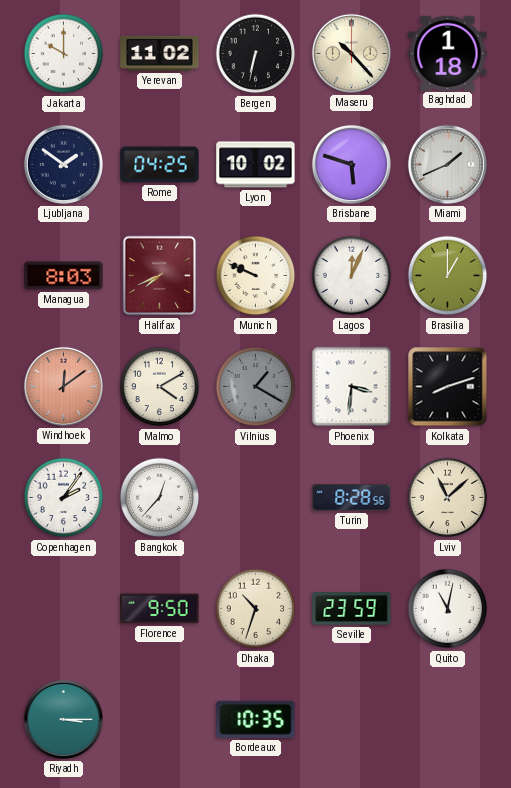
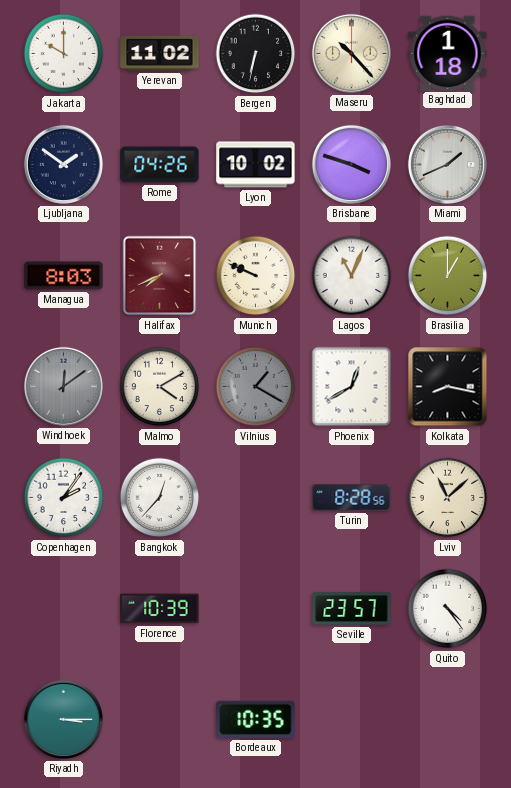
Rome: 04:25 -> 04:26
Brisbane: 5:48 -> 3:48
Lagos: 12:04 -> 11:04
Windhoek dial: salmon -> grey
Phoenix: 3:31 -> 12:40
Kolkata: 8:12 -> 8:17
Florence: 9:50 -> 10:39
Dhaka: 10:33 -> none
Seville: 23:59 -> 23:57
Quito: 11:02 -> 4:24
